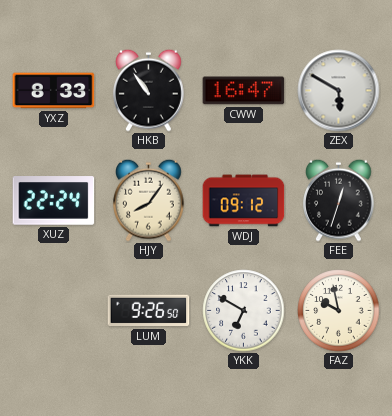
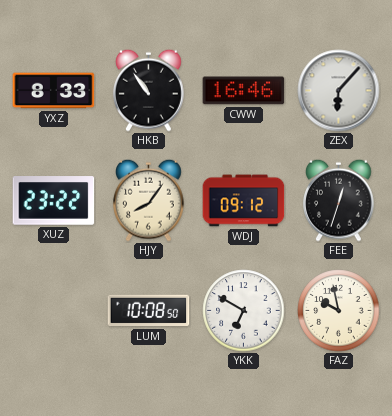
CWW: 16:47 -> 16:46
ZEX: 5:50 -> 6:07
XUZ: 22:24 -> 23:22
LUM: 9:26 -> 10:08
